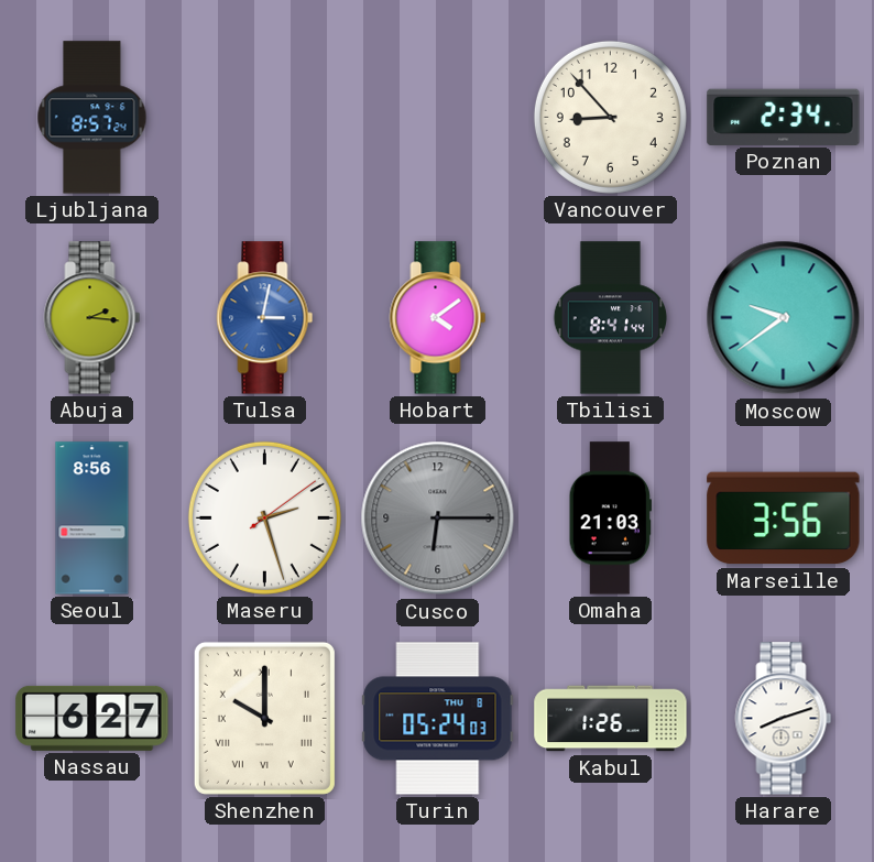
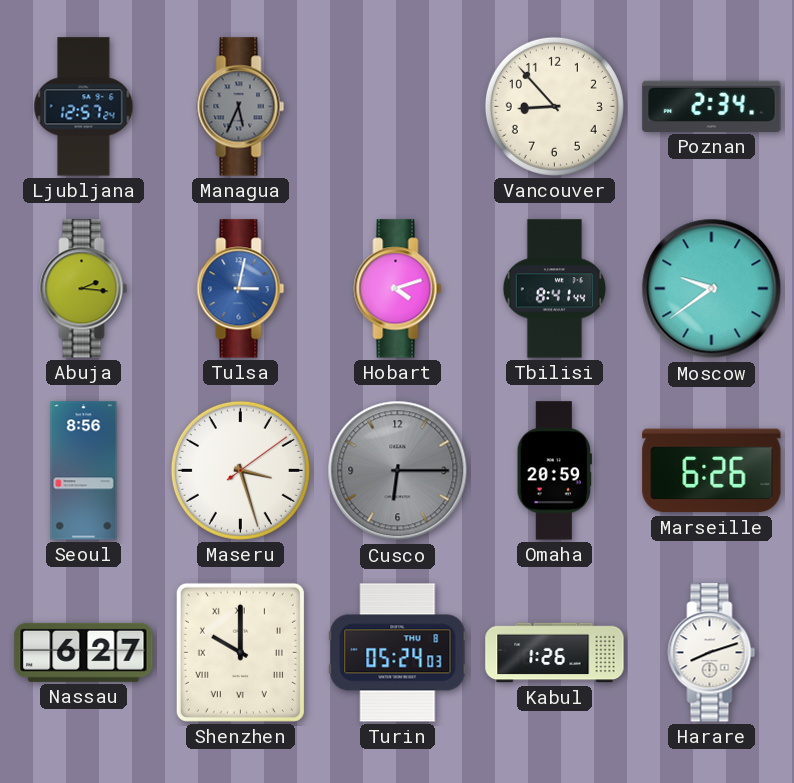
Ljubljana: 8:57 -> 12:57
Managua: none -> 5:34
Hobart: 4:09 -> 4:12
Maseru: 2:27 -> 3:27
Omaha: 21:03 -> 20:59
Marseille: 3:56 -> 6:26
